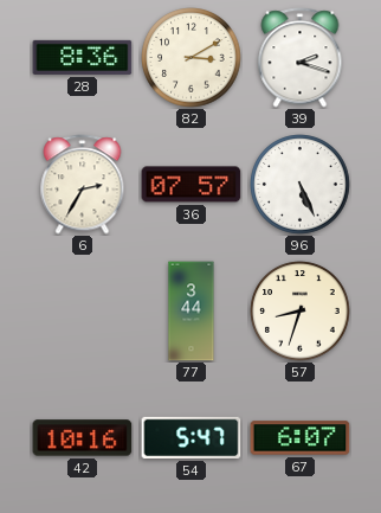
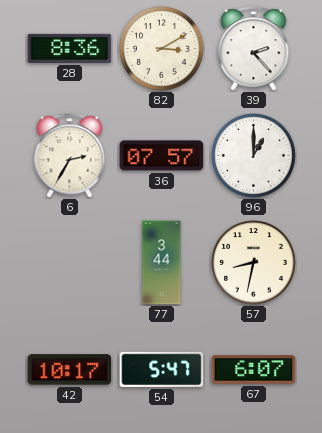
39: 2:18 -> 2:23
96: 5:26 -> 1:00
57: 8:33 -> 8:32
42: 10:16 -> 10:17
